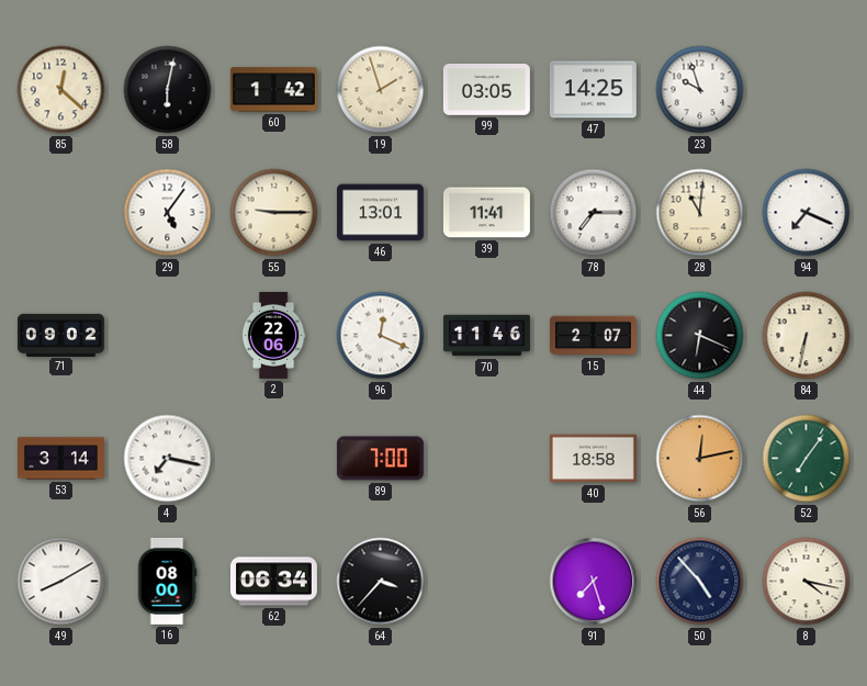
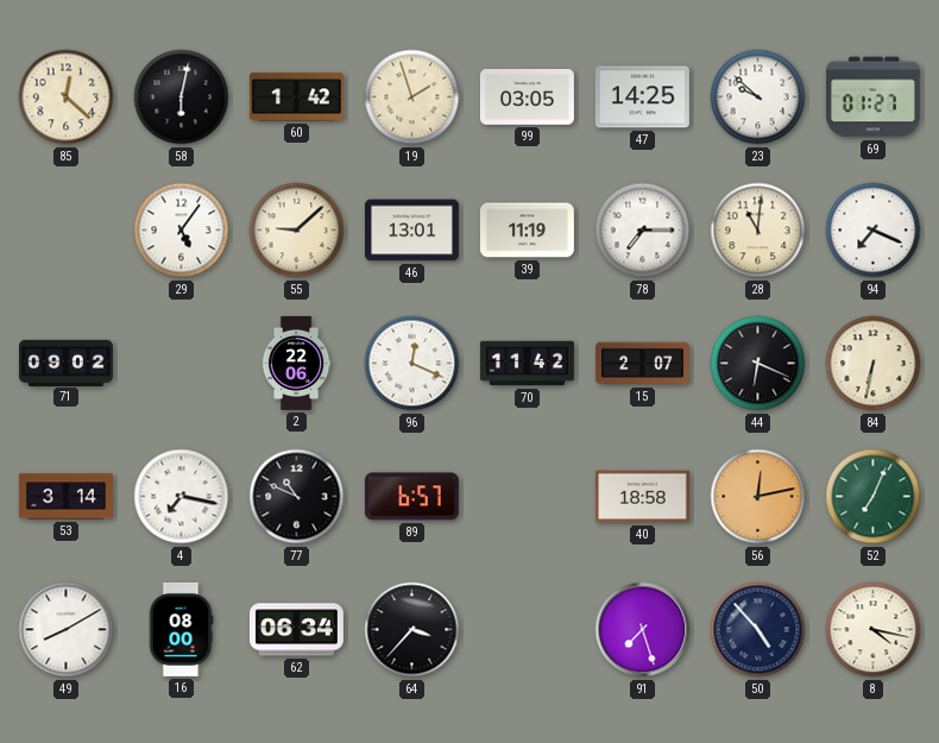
23: 9:57 -> 9:52
69: none -> 01:27
55: 9:15 -> 9:08
39: 11:41 -> 11:19
70: 11:46 -> 11:42
77: none -> 10:49
89: 7:00 -> 6:57
52: 7:06 -> 7:04
